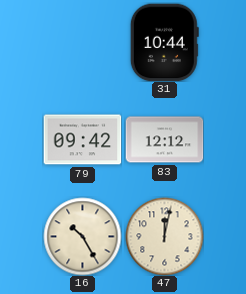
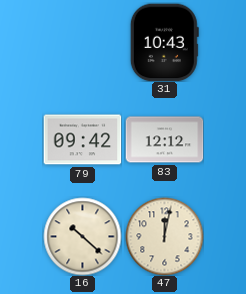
31: 10:44 -> 10:43
16: 10:25 -> 10:22
